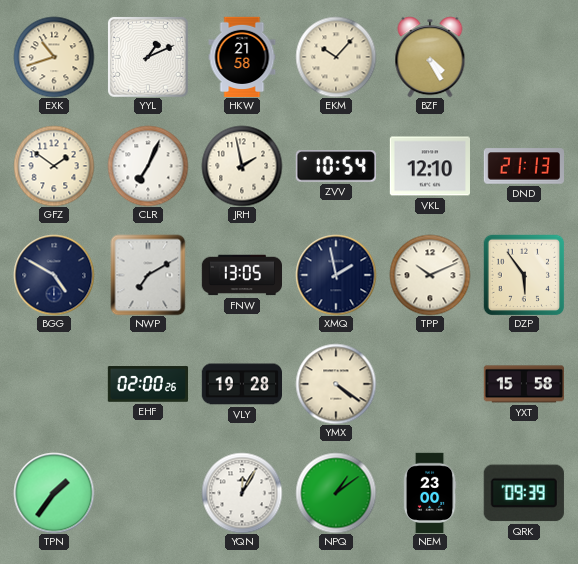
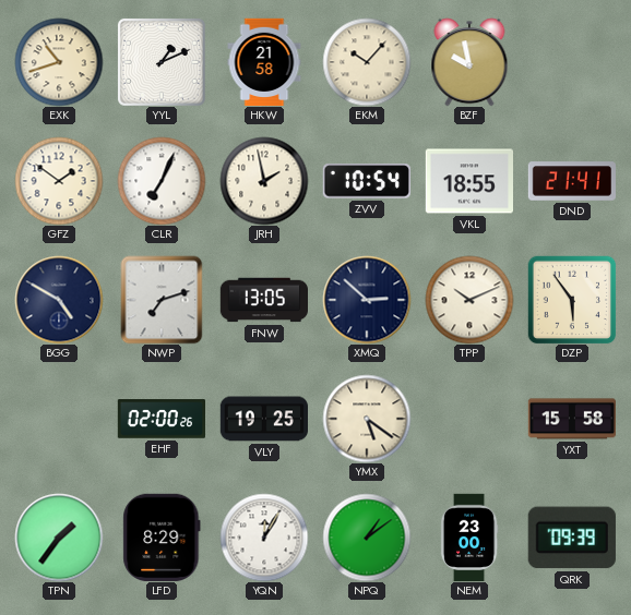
BZF: 4:25 -> 9:58
VKL: 12:10 -> 18:55
DND: 21:13 -> 21:41
NWP: 7:10 -> 7:12
XMQ: 1:58 -> 2:52
VLY: 19:28 -> 19:25
YMX: 4:21 -> 5:21
LFD: none -> 8:29
